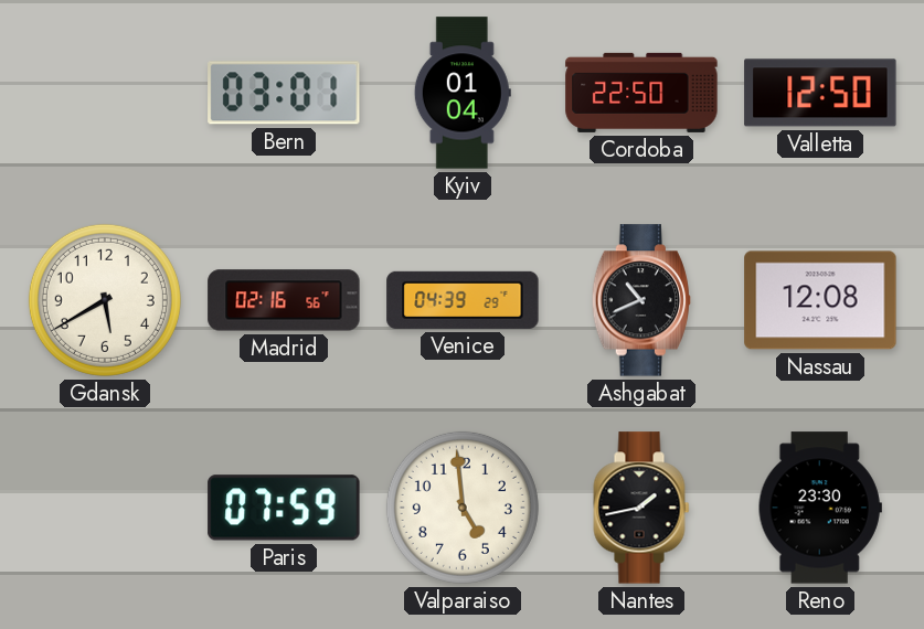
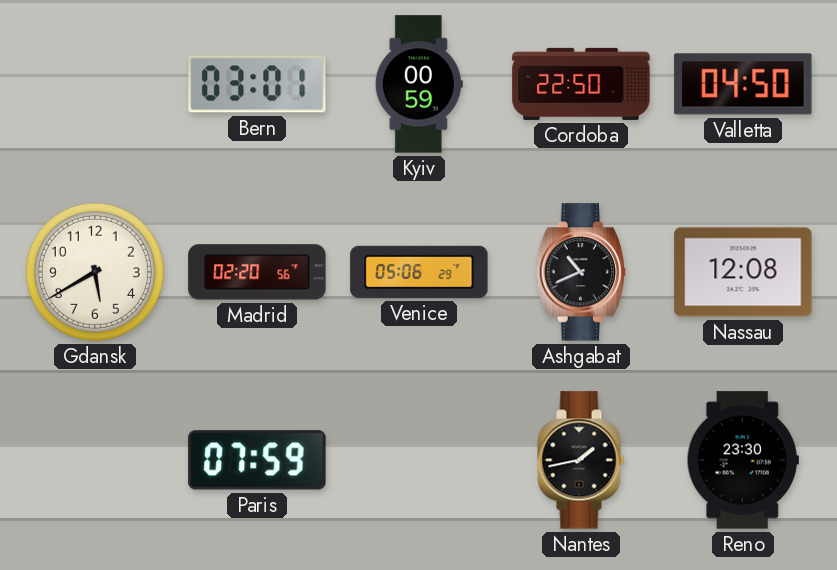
Kyiv: 01:04 -> 00:59
Valletta: 12:50 -> 04:50
Madrid: 02:16 -> 02:20
Venice: 04:39 -> 05:06
Valparaiso: 4:59 -> none
